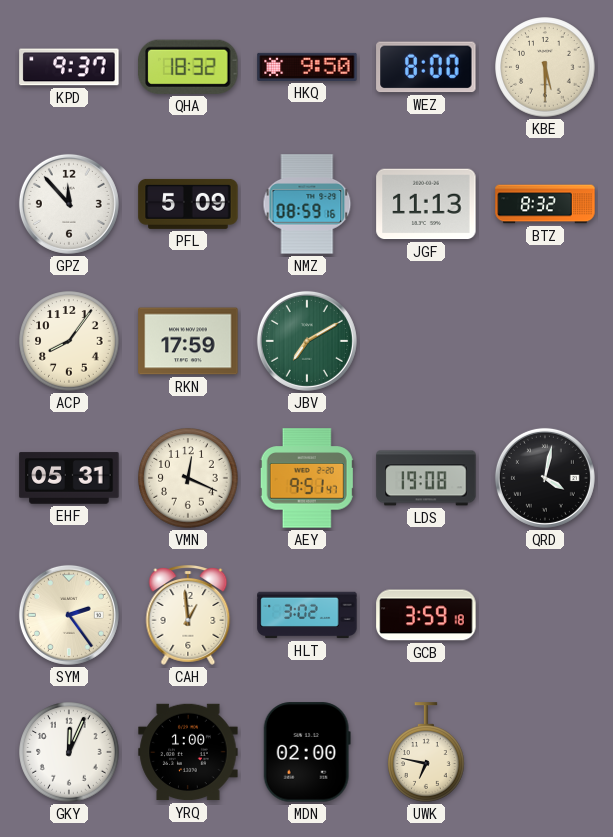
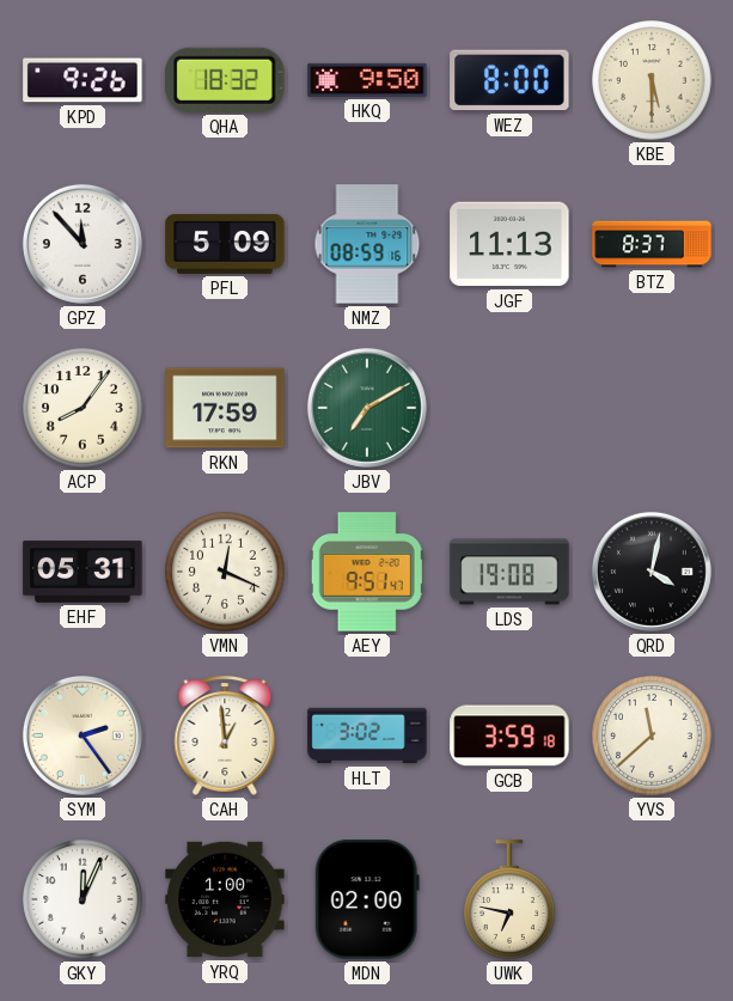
KPD: 9:37 -> 9:26
BTZ: 8:32 -> 8:37
YVS: none -> 11:38
